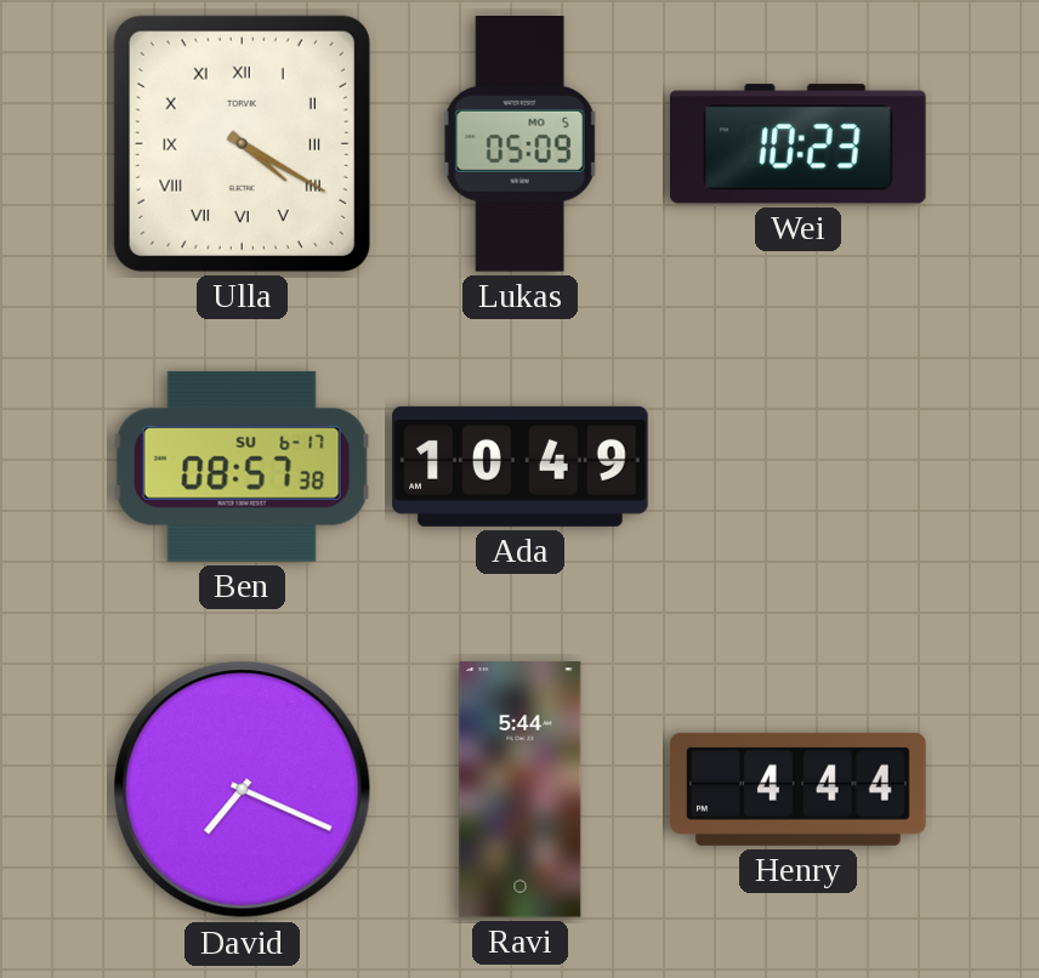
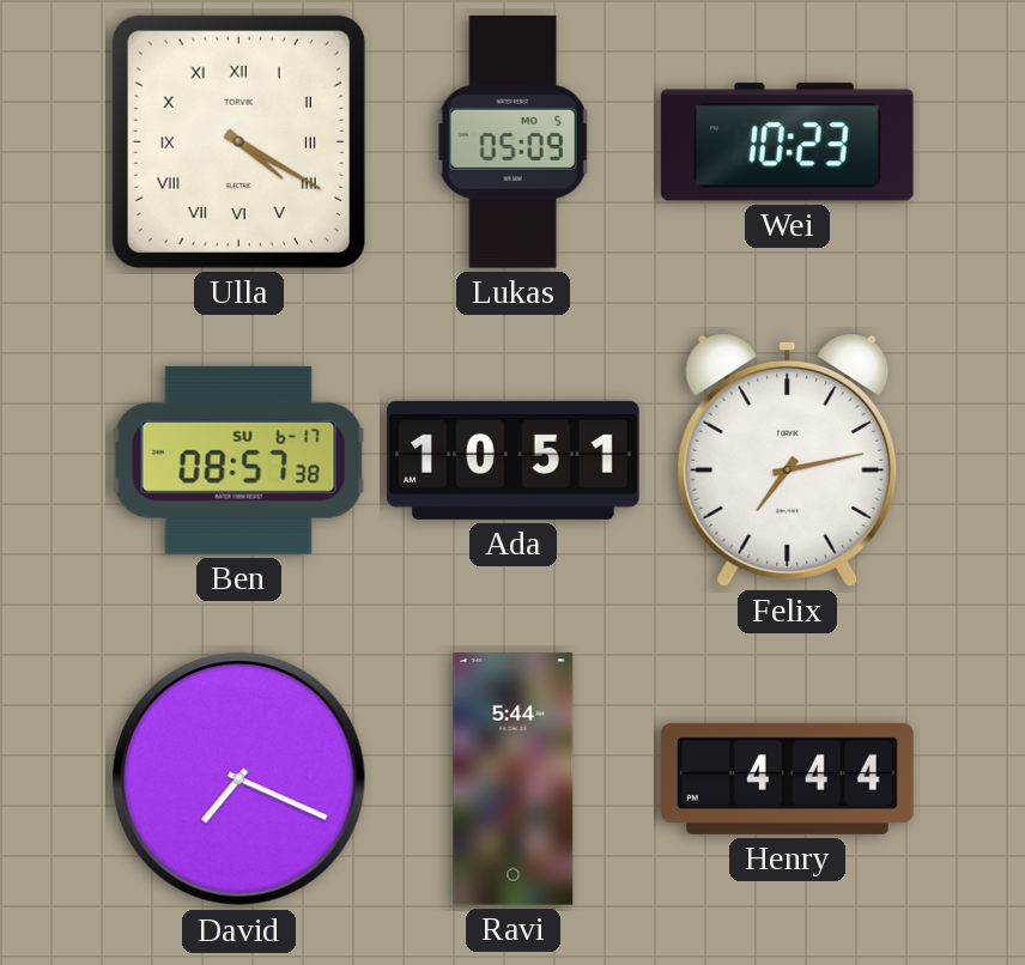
Ada: 10:49 -> 10:51
Felix: none -> 7:13
